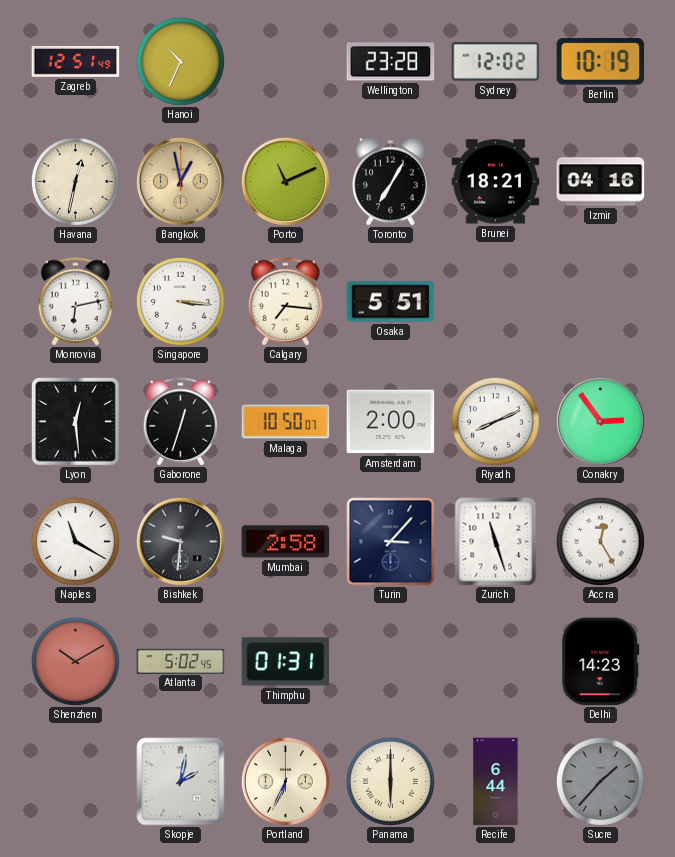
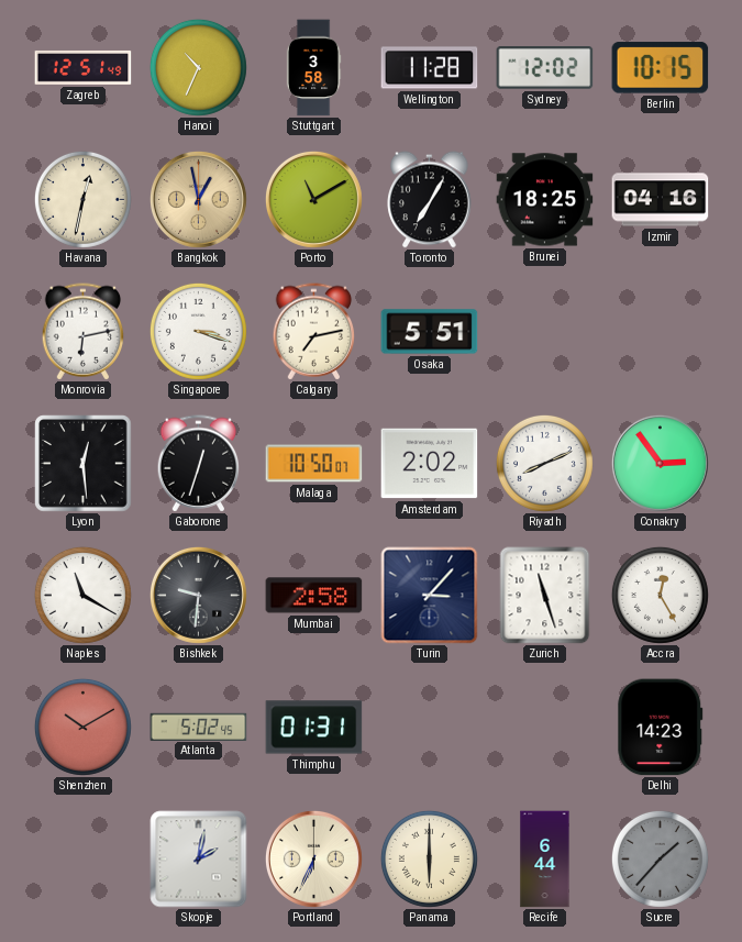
Stuttgart: none -> 3:58
Wellington: 23:28 -> 11:28
Berlin: 10:19 -> 10:15
Porto: 11:11 -> 11:10
Brunei: 18:21 -> 18:25
Singapore: 3:16 -> 3:18
Calgary: 7:16 -> 7:13
Amsterdam: 2:00 -> 2:02
